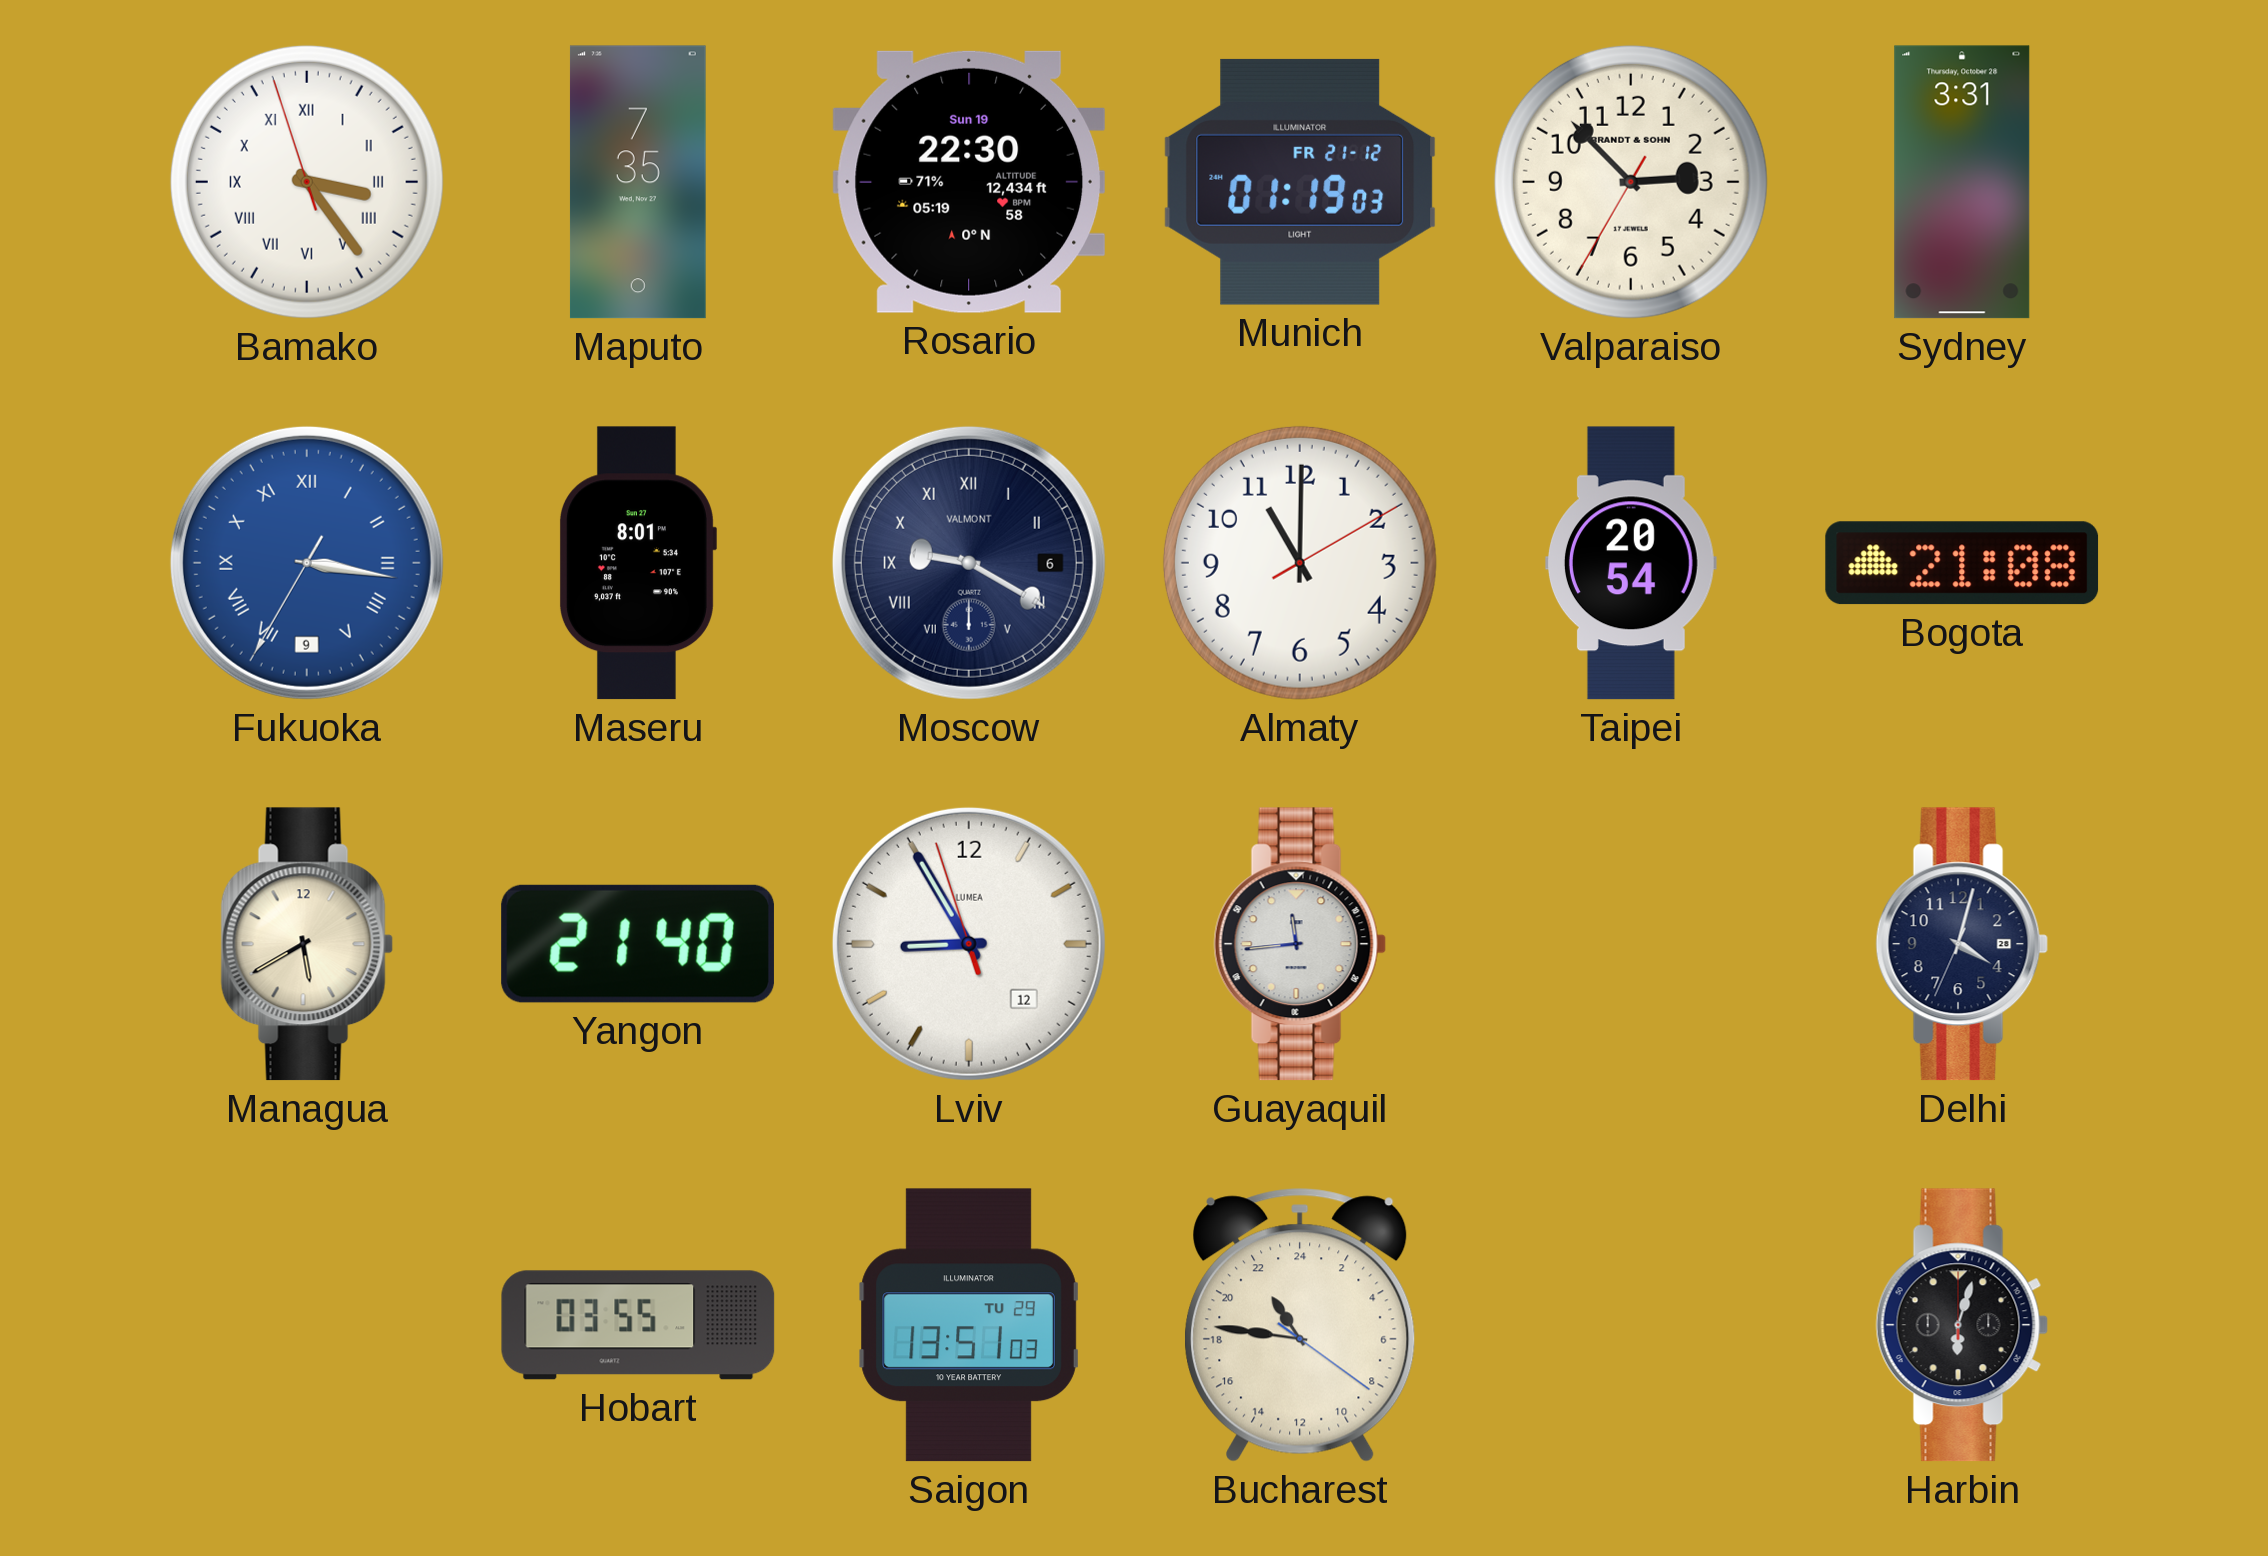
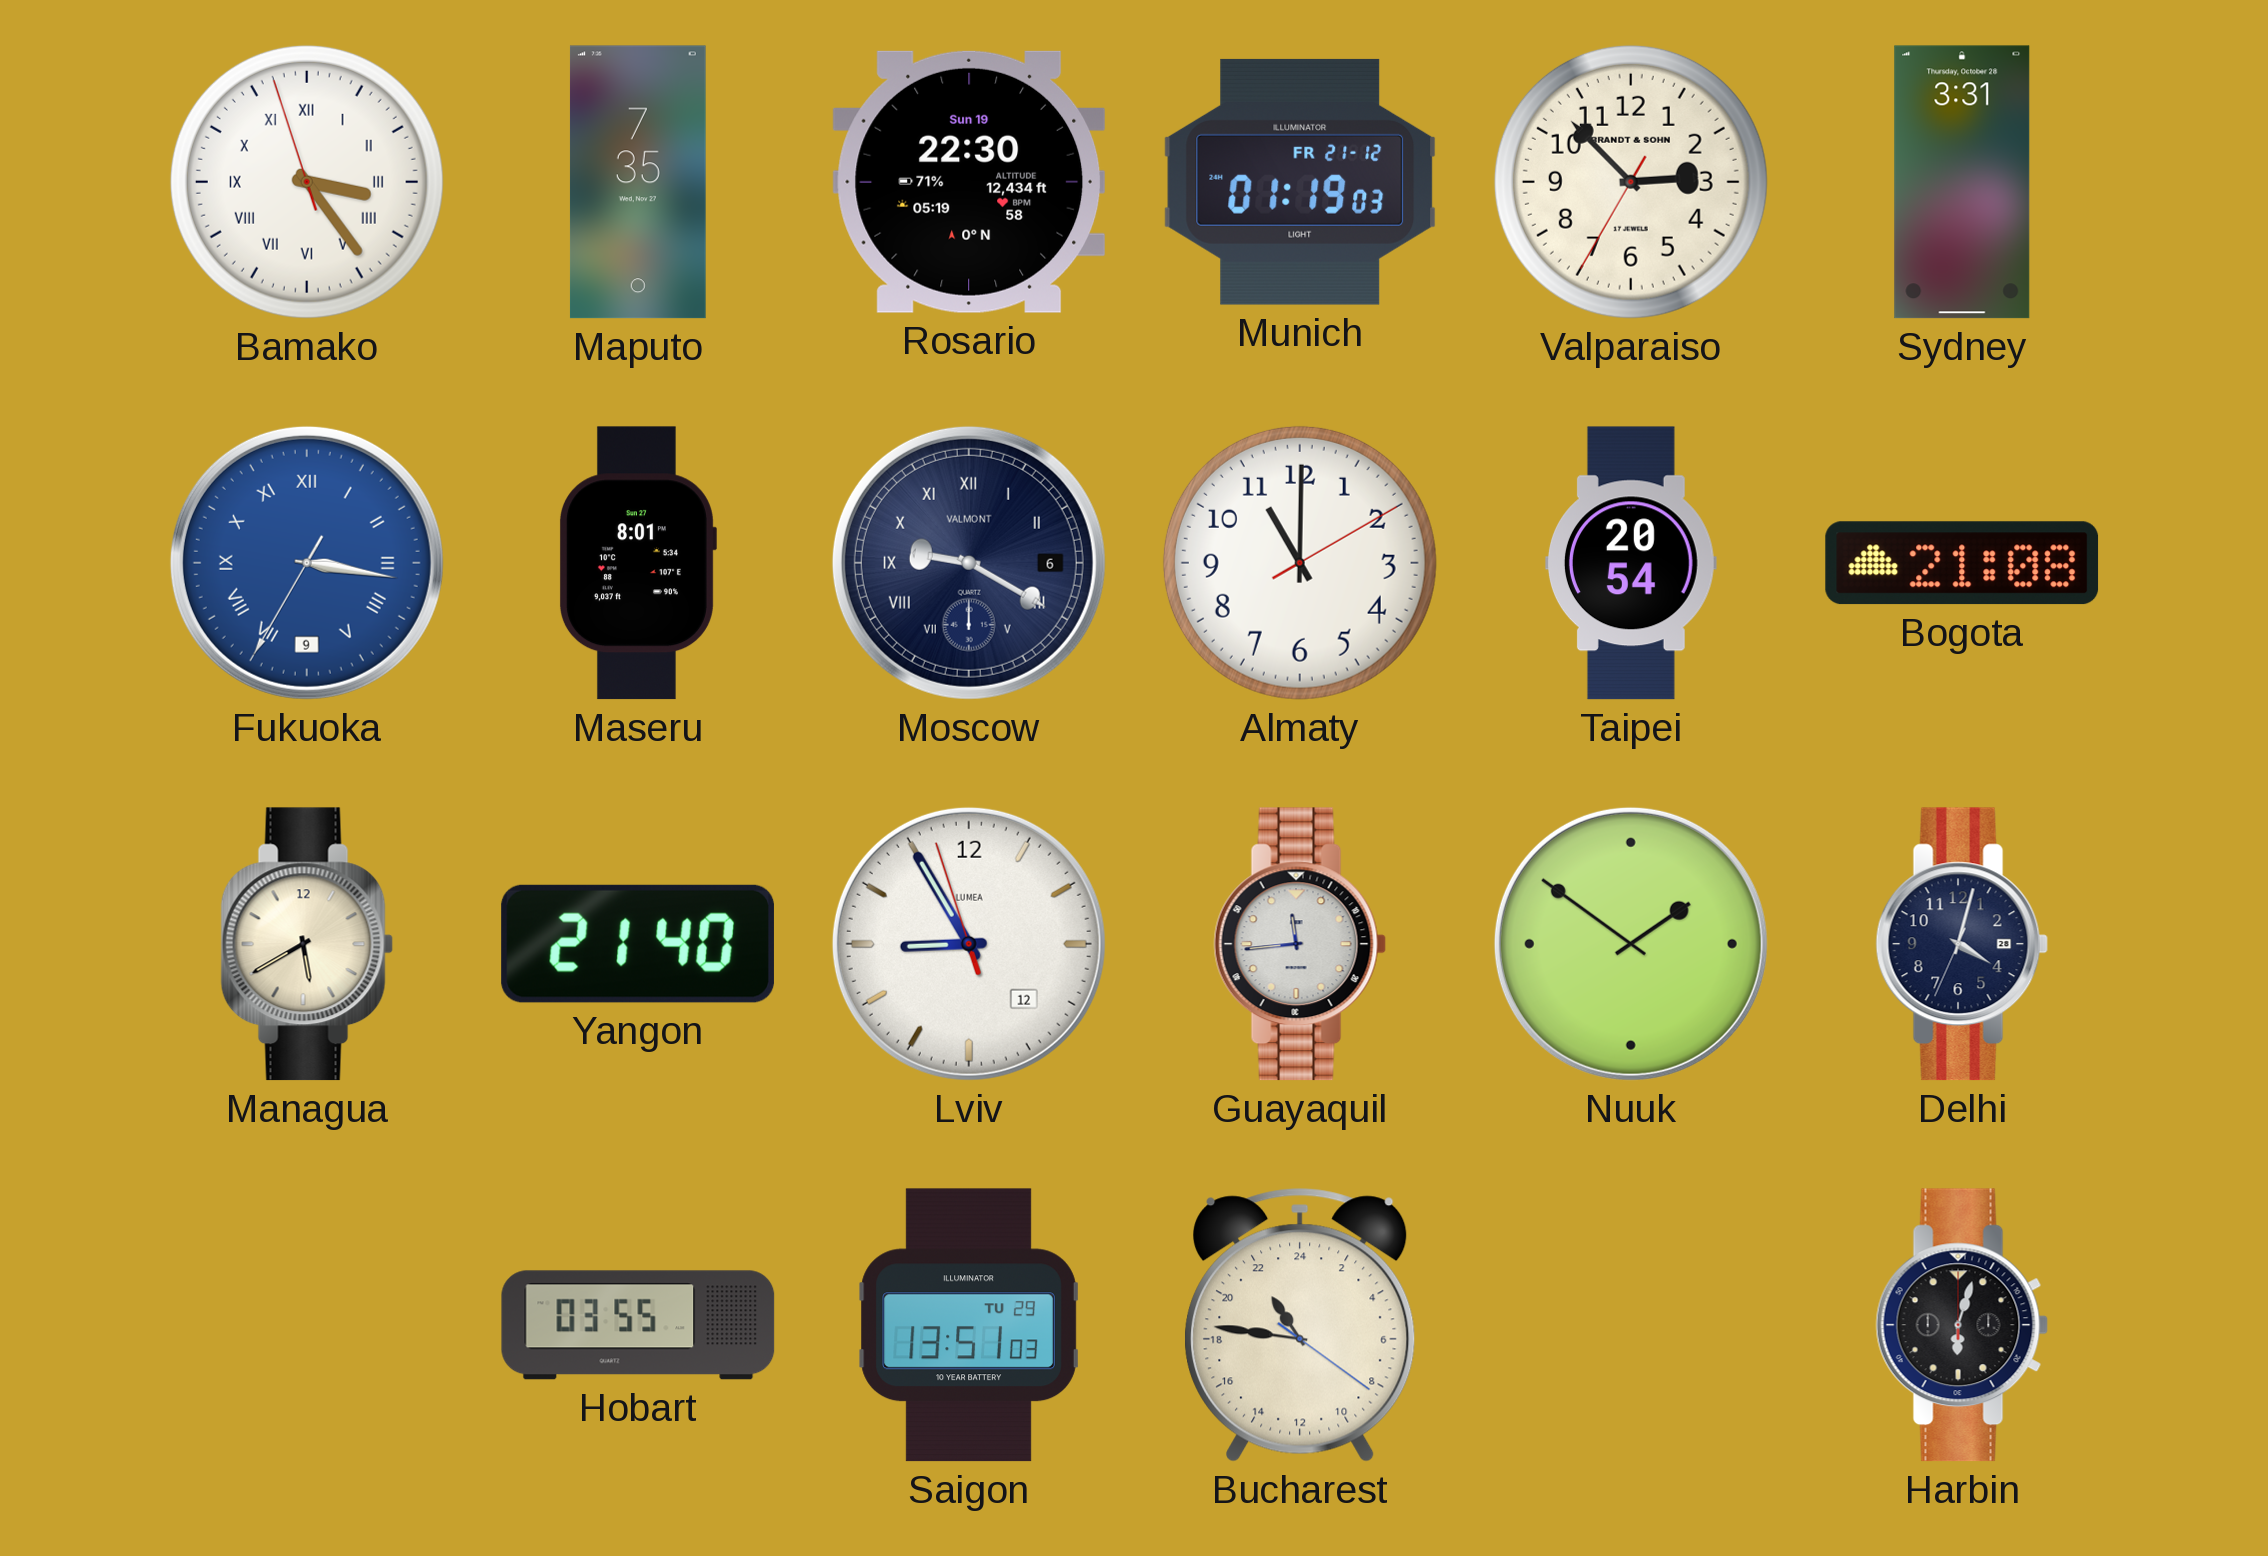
Nuuk: none -> 1:51
